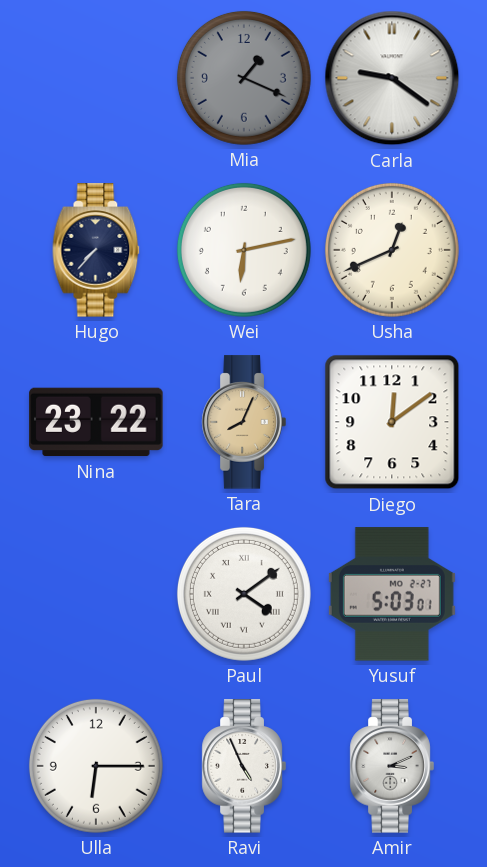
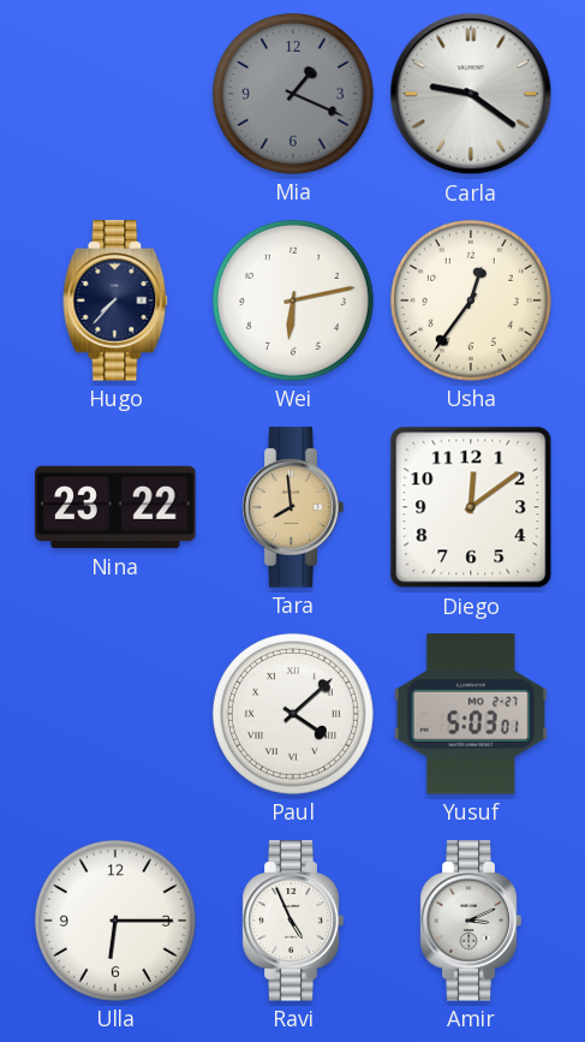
Usha: 12:41 -> 12:36
Tara: 8:04 -> 7:59
Paul: 4:09 -> 4:08
